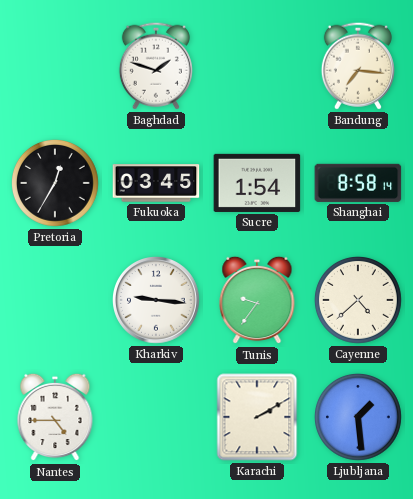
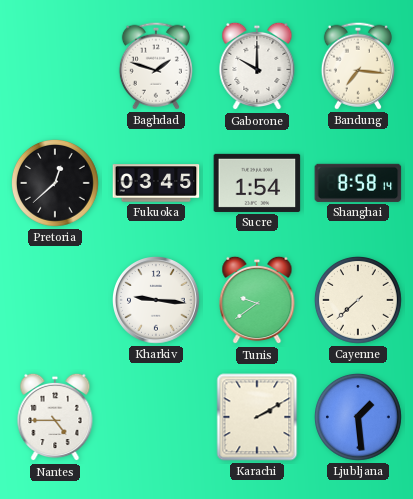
Gaborone: none -> 10:00
Pretoria: 12:35 -> 12:38
Tunis: 9:36 -> 9:39
Cayenne: 4:38 -> 7:38
